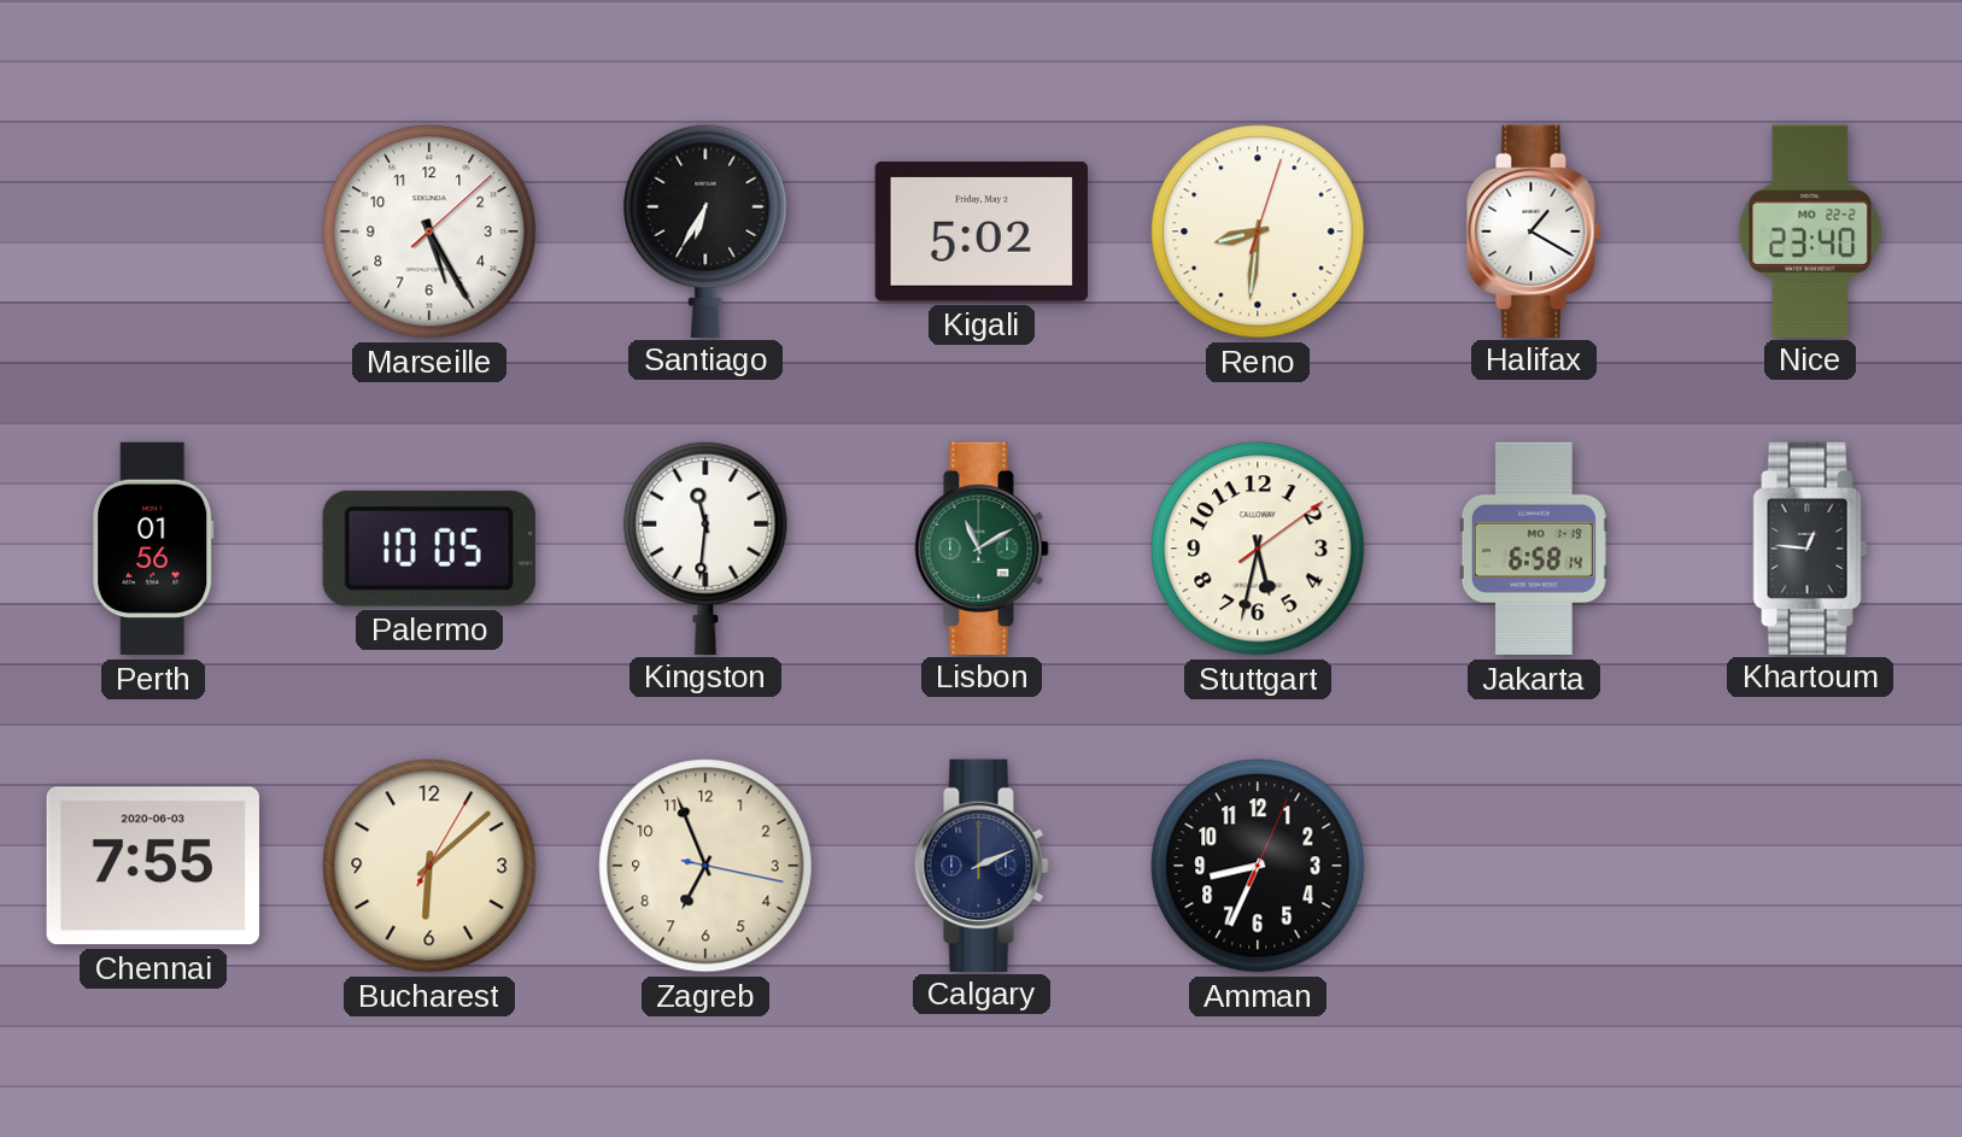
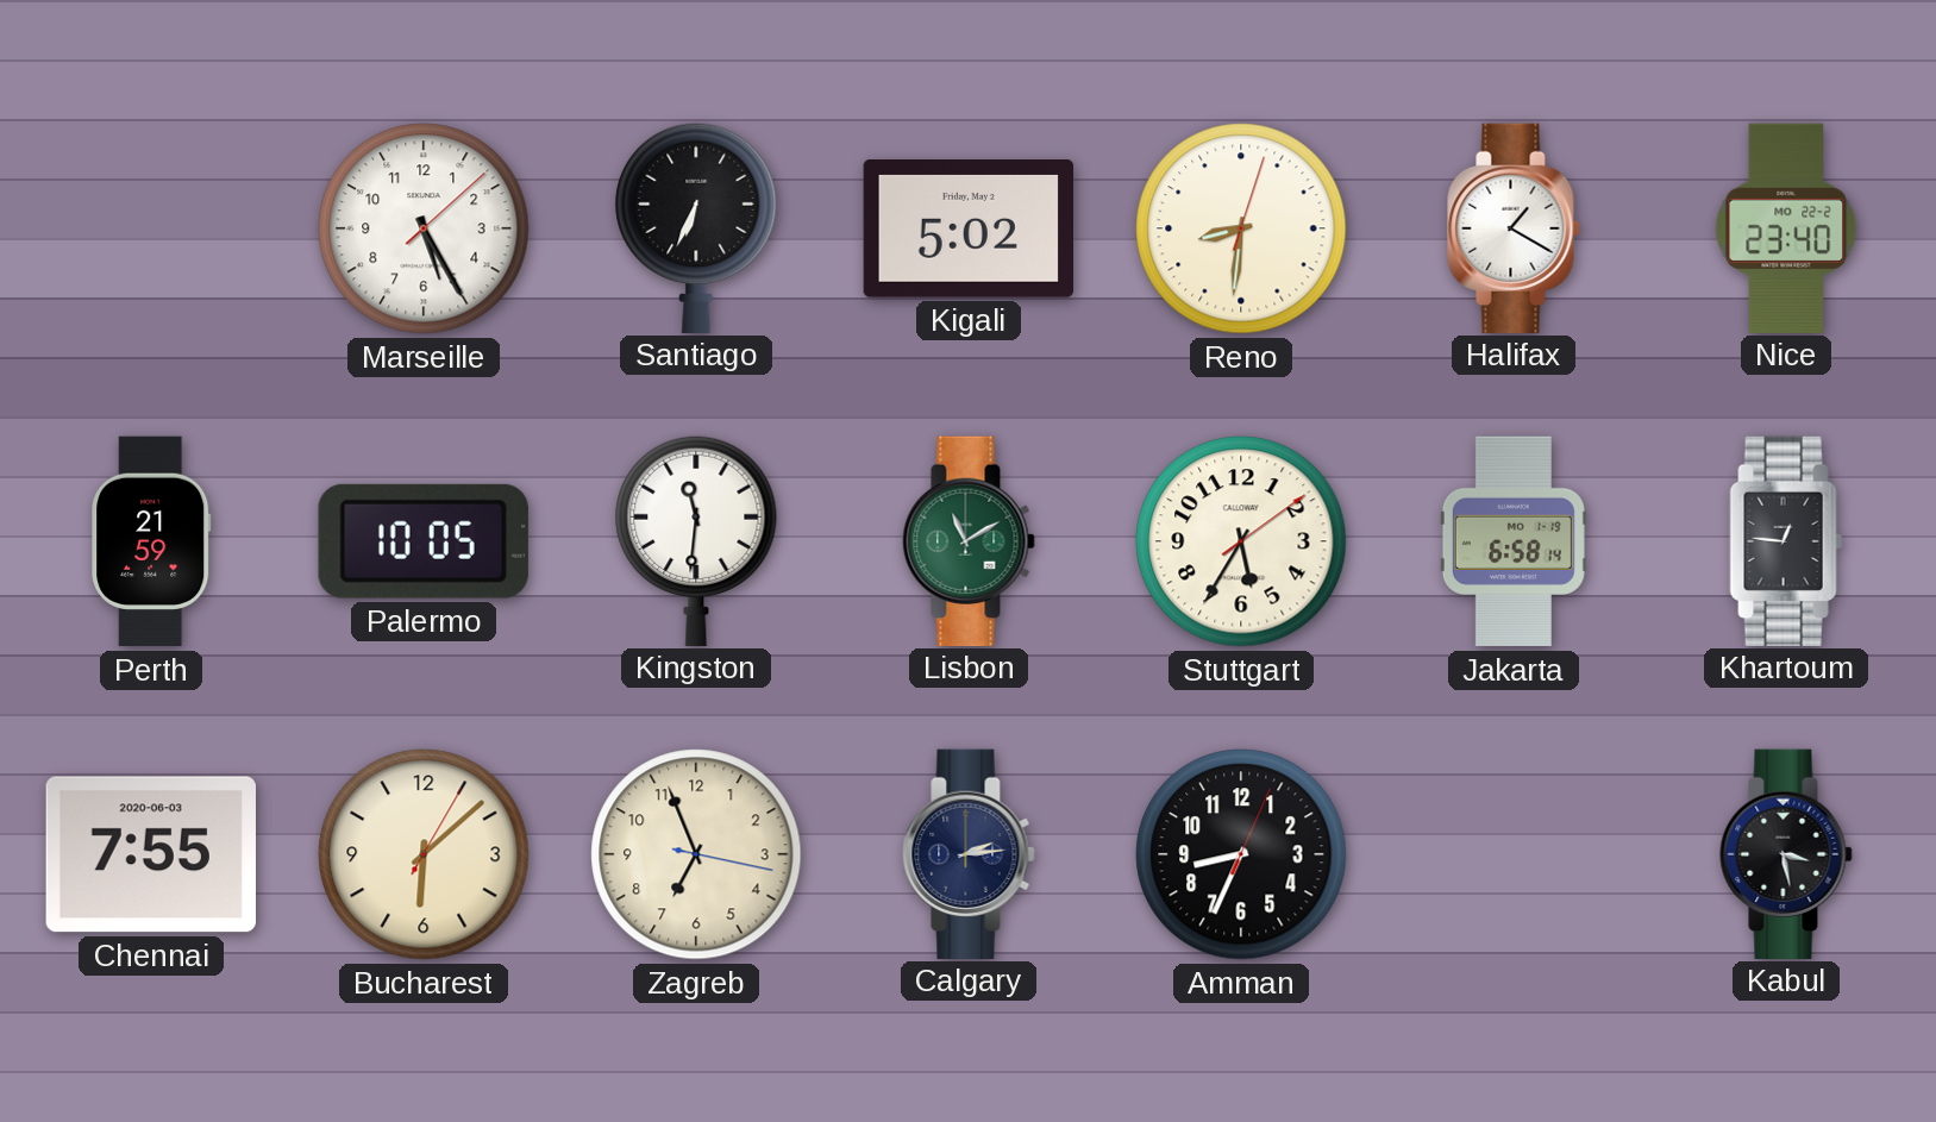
Santiago: 6:35 -> 6:34
Perth: 01:56 -> 21:59
Stuttgart: 5:32 -> 5:35
Calgary: 2:11 -> 2:14
Kabul: none -> 3:28
